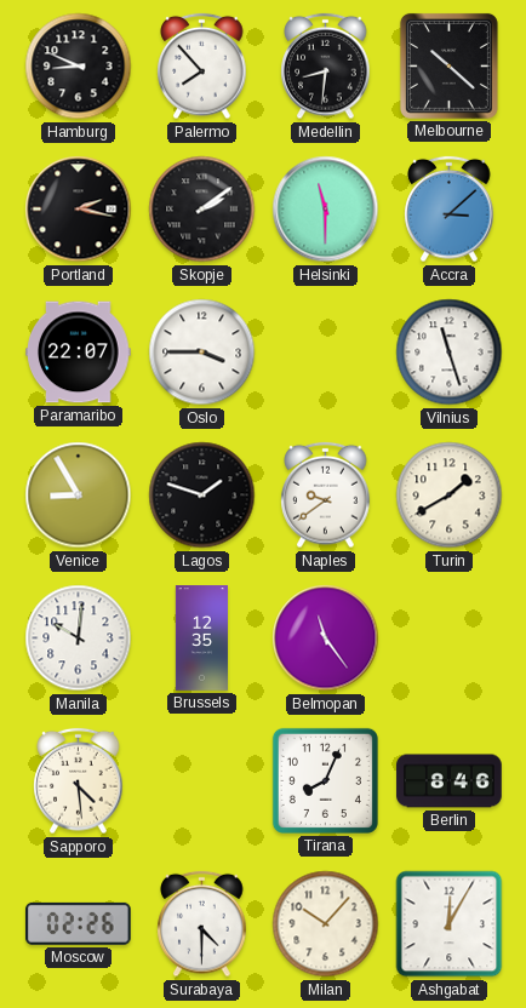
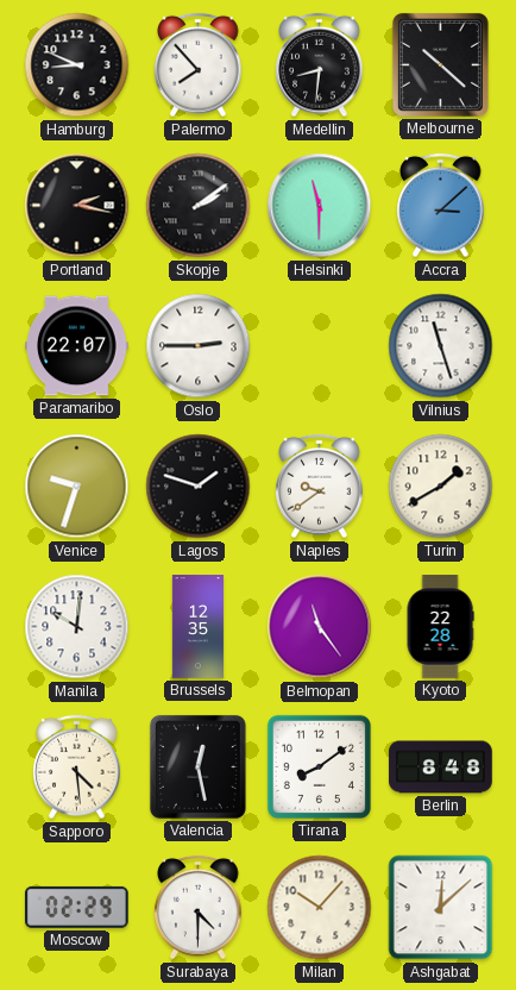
Oslo: 3:45 -> 2:45
Venice: 8:55 -> 9:33
Kyoto: none -> 22:28
Valencia: none -> 12:28
Tirana: 8:04 -> 8:09
Berlin: 8:46 -> 8:48
Moscow: 02:26 -> 02:29
Ashgabat: 12:05 -> 12:08
